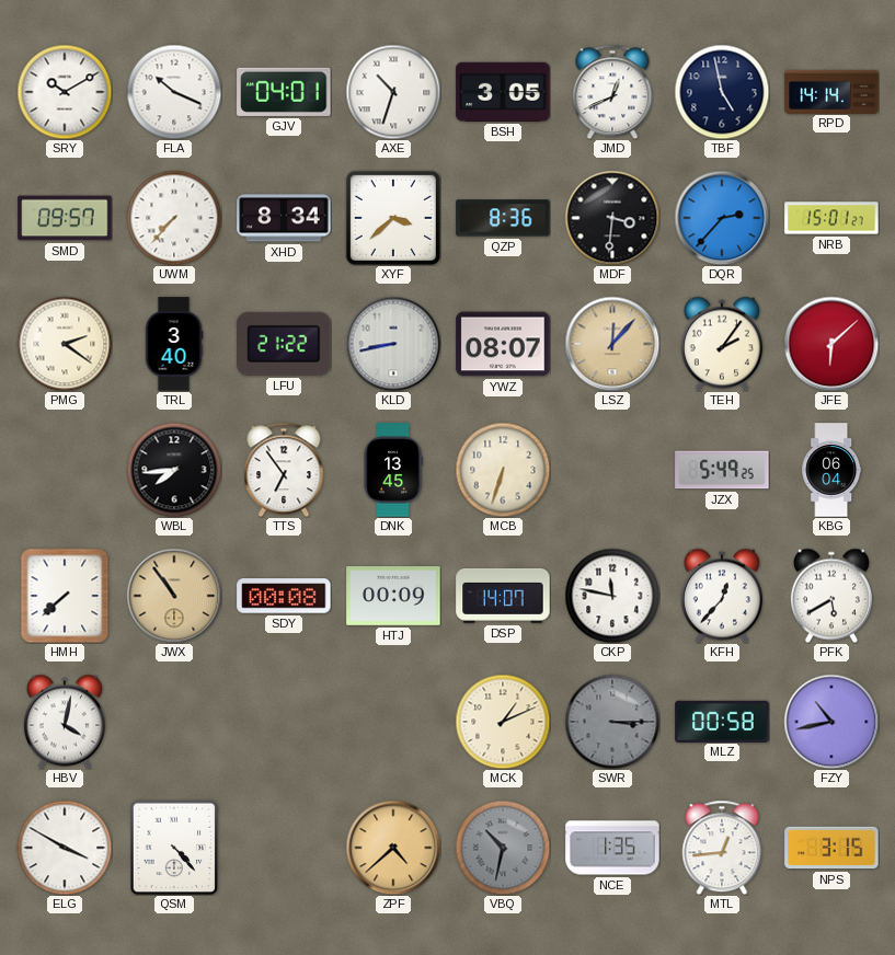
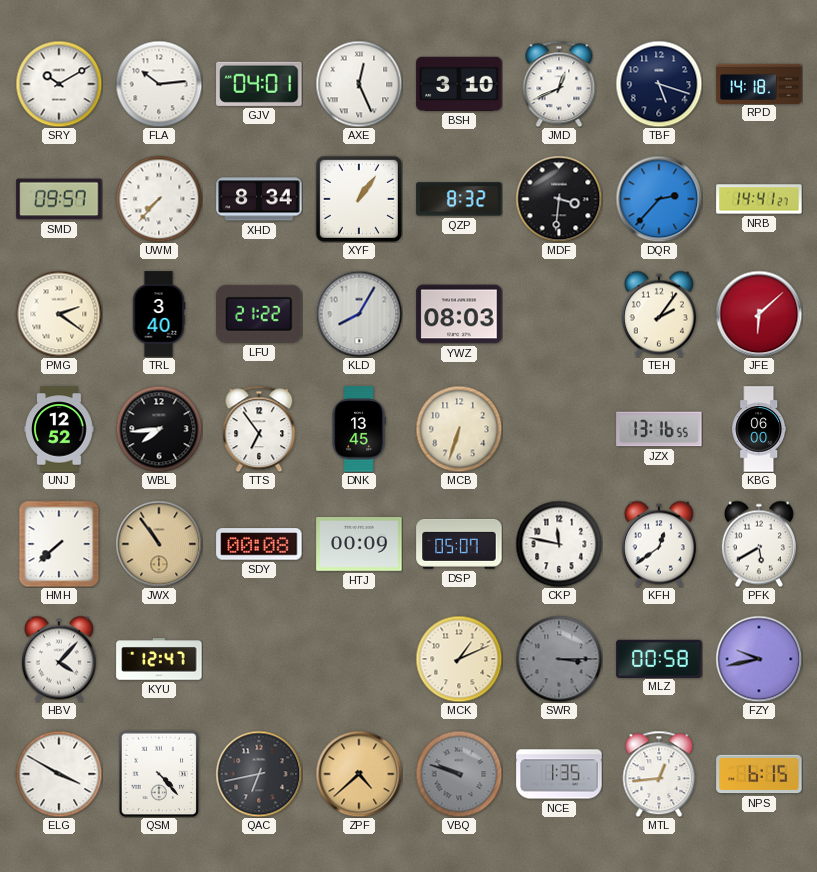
FLA: 10:19 -> 10:14
AXE: 10:33 -> 12:26
BSH: 3:05 -> 3:10
TBF: 4:58 -> 5:18
RPD: 14:14 -> 14:18
XYF: 3:38 -> 1:06
QZP: 8:36 -> 8:32
NRB: 15:01 -> 14:41
KLD: 8:43 -> 8:05
YWZ: 08:07 -> 08:03
LSZ: 12:07 -> none
UNJ: none -> 12:52
JZX: 5:49 -> 13:16
KBG: 06:04 -> 06:00
DSP: 14:07 -> 05:07
KFH: 12:37 -> 12:39
HBV: 4:02 -> 4:07
KYU: none -> 12:47
FZY: 10:43 -> 9:43
QAC: none -> 6:43
VBQ: 10:32 -> 9:48
NPS: 3:15 -> 6:15
